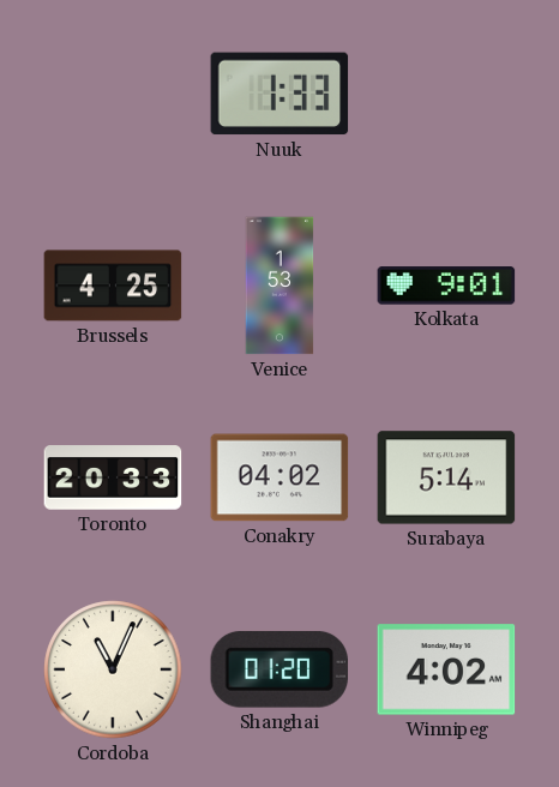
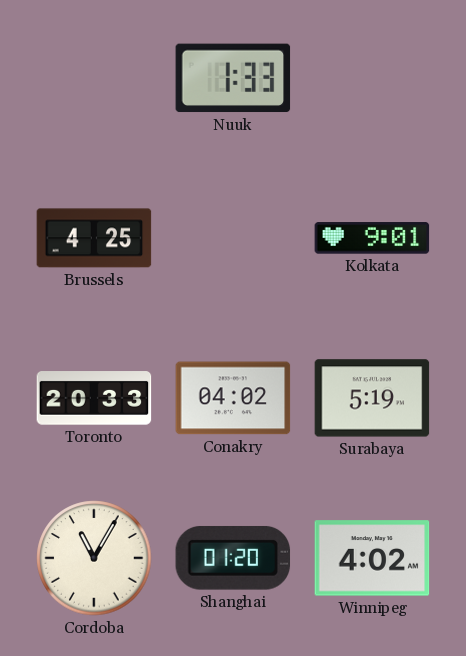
Venice: 1:53 -> none
Surabaya: 5:14 -> 5:19
Cordoba: 11:04 -> 11:05
